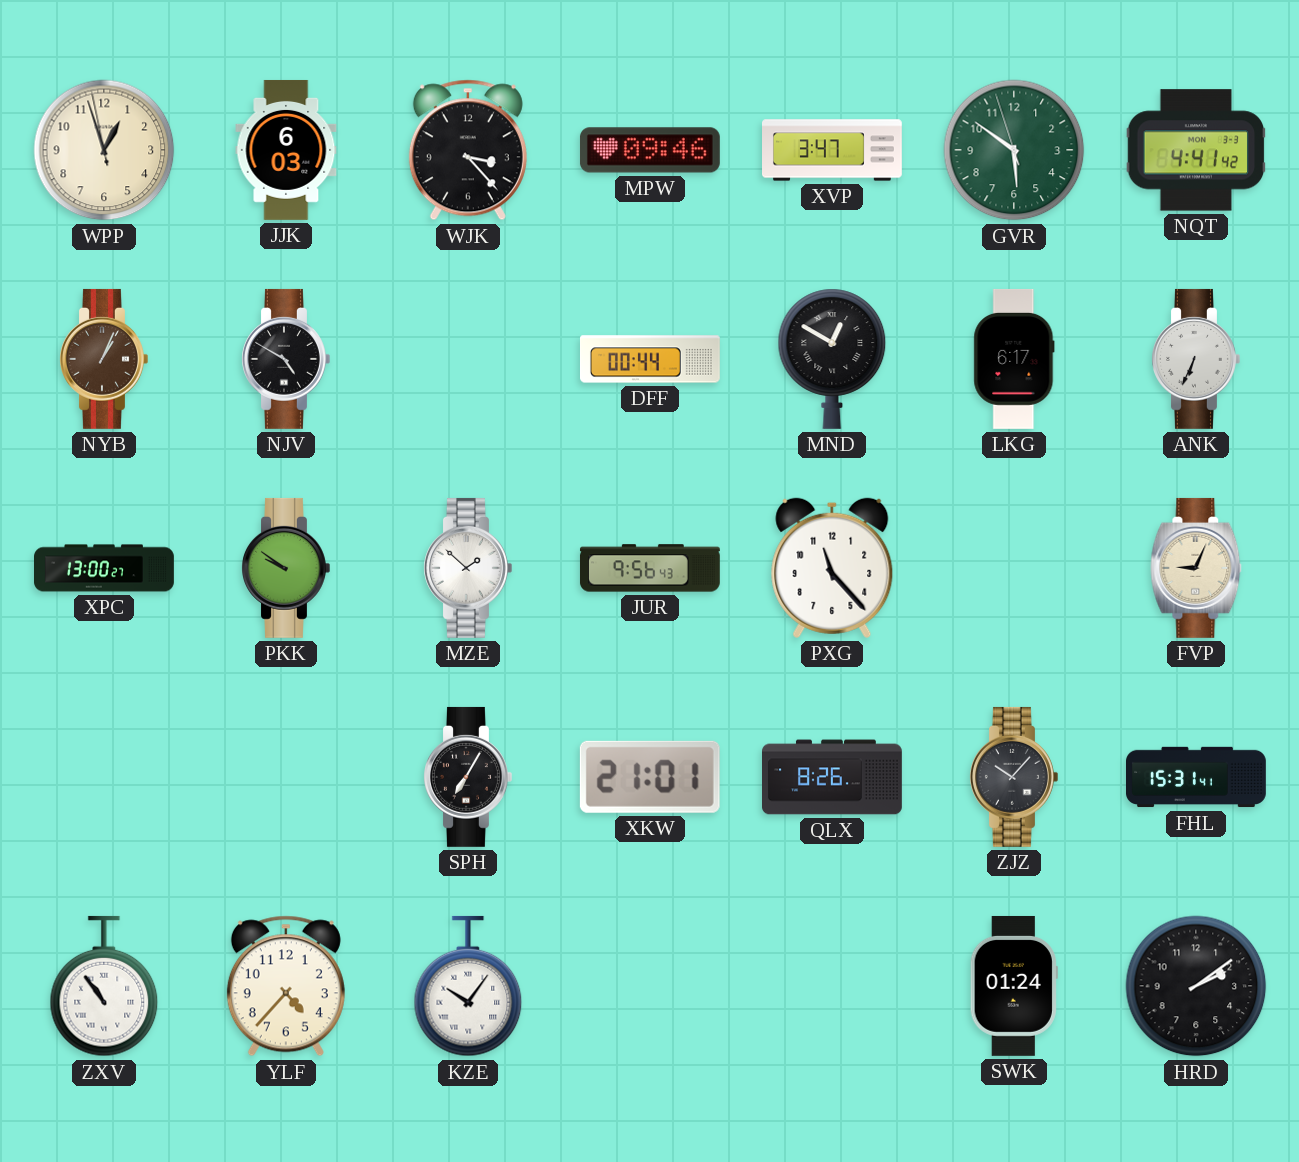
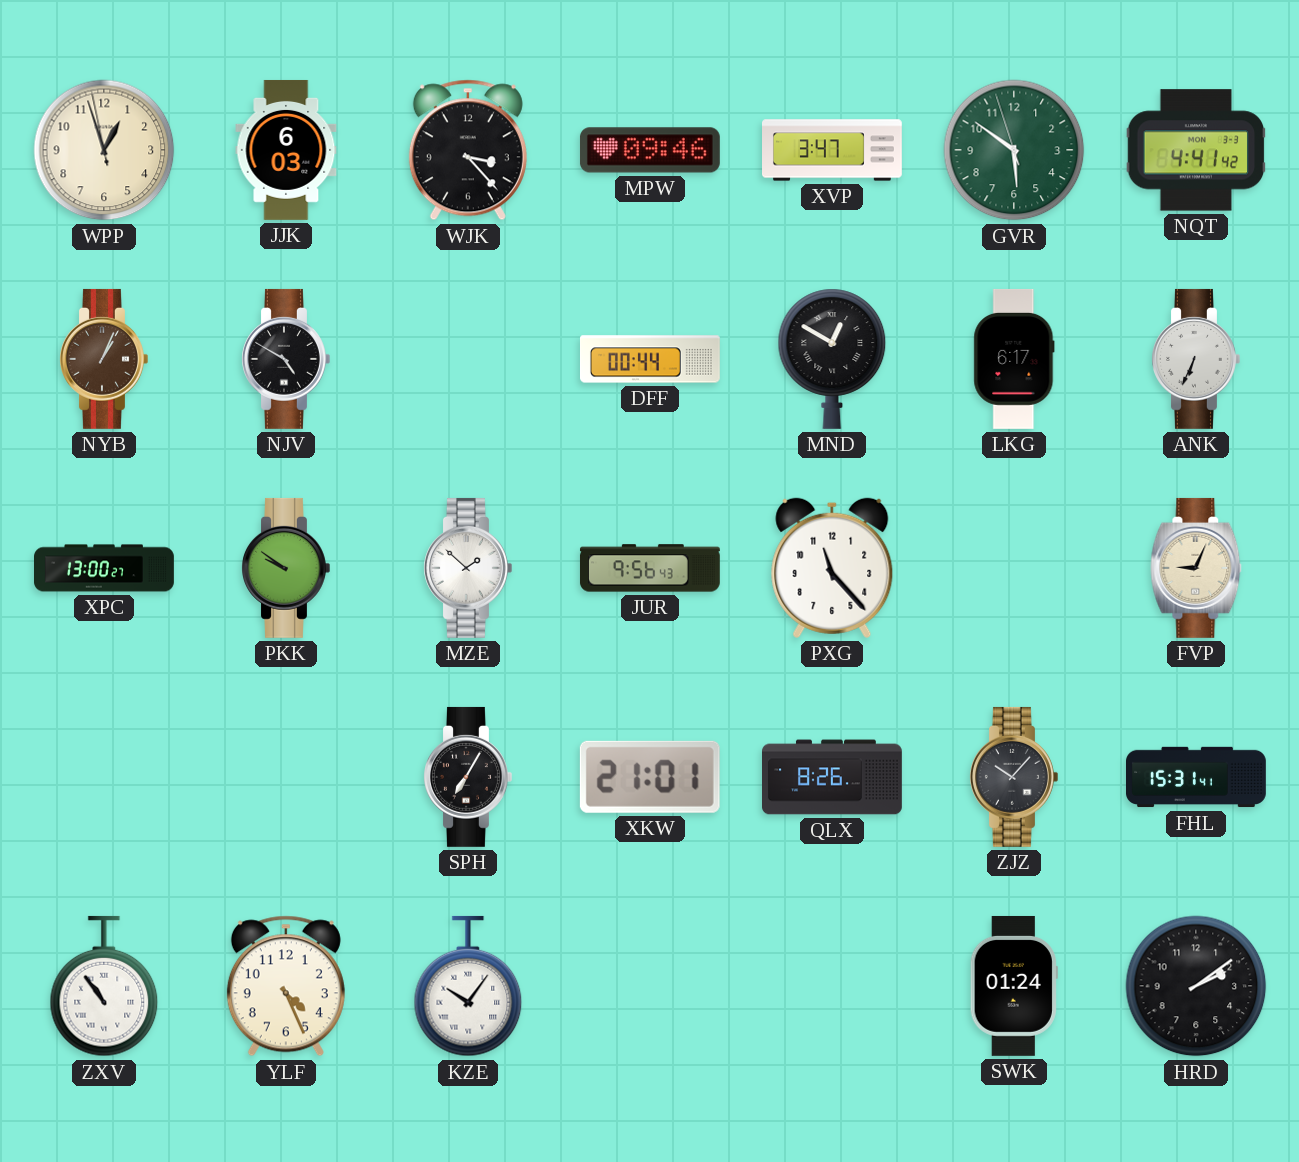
YLF: 4:37 -> 4:26
